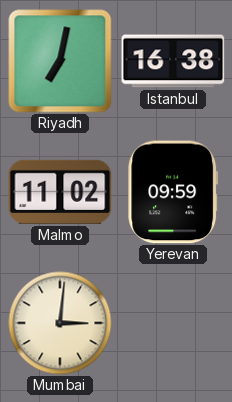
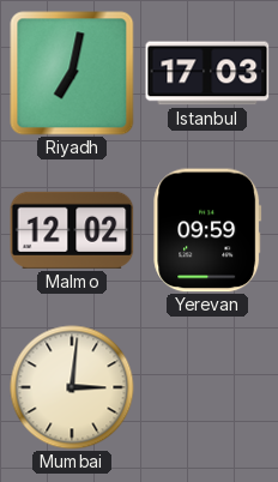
Istanbul: 16:38 -> 17:03
Malmo: 11:02 -> 12:02
